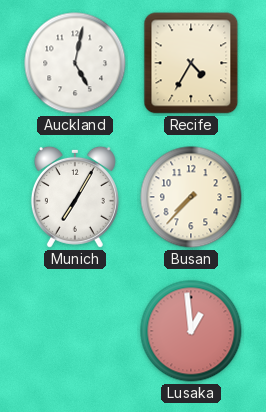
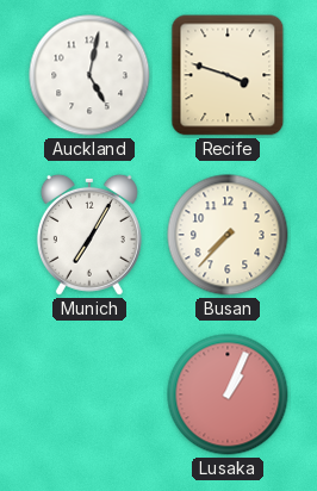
Recife: 4:35 -> 3:48
Lusaka: 12:59 -> 1:04
